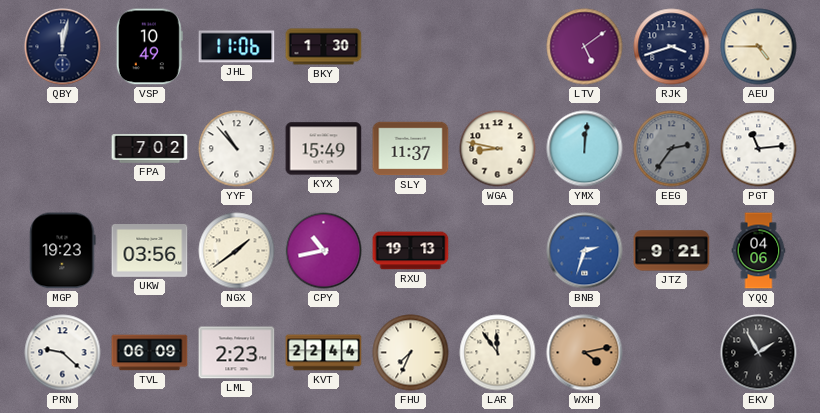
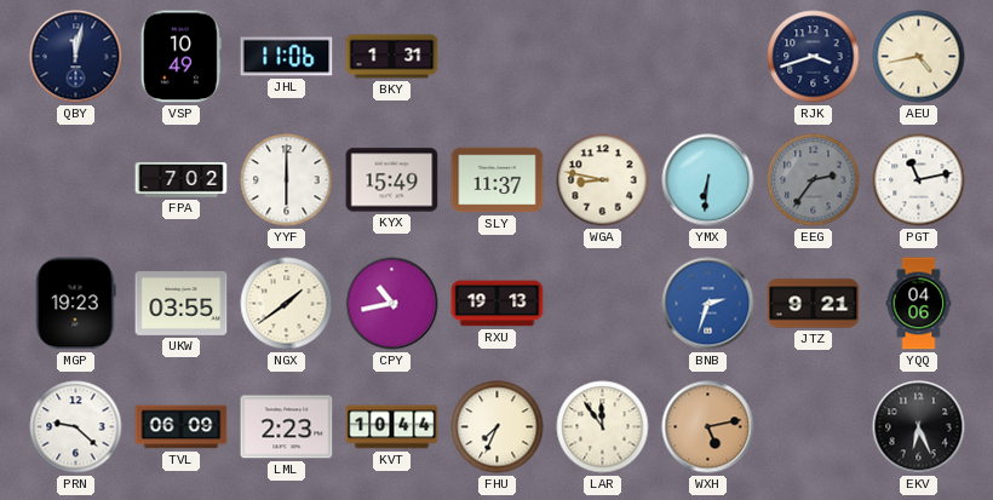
BKY: 1:30 -> 1:31
LTV: 5:09 -> none
AEU: 4:45 -> 4:43
YYF: 10:53 -> 6:00
YMX: 12:01 -> 6:31
PGT: 11:14 -> 11:13
UKW: 03:56 -> 03:55
KVT: 22:44 -> 10:44
WXH: 4:13 -> 5:13
EKV: 1:55 -> 6:26
